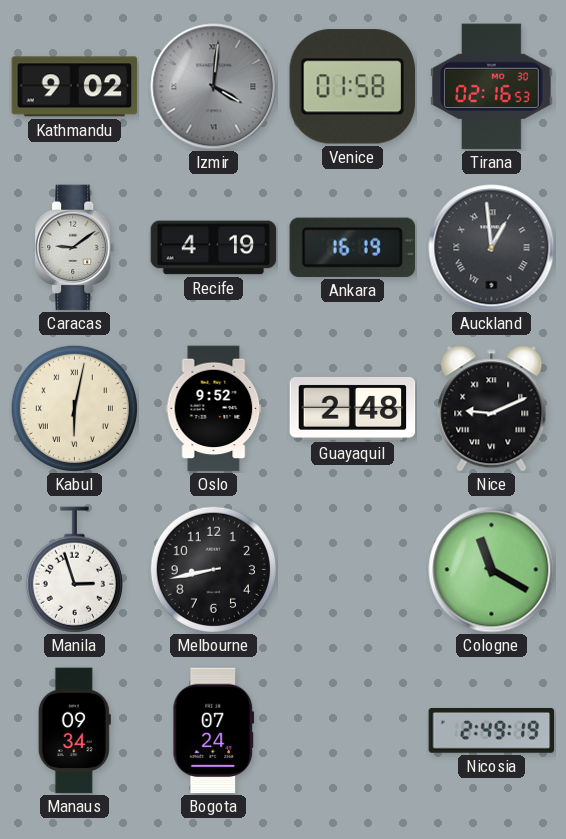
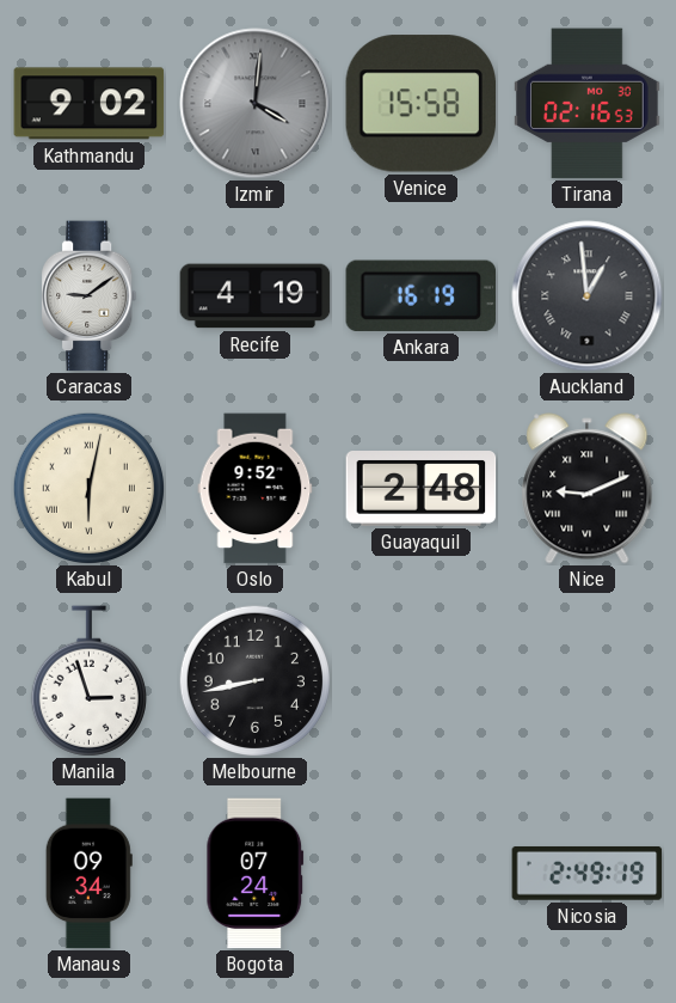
Venice: 01:58 -> 15:58
Cologne: 11:20 -> none
